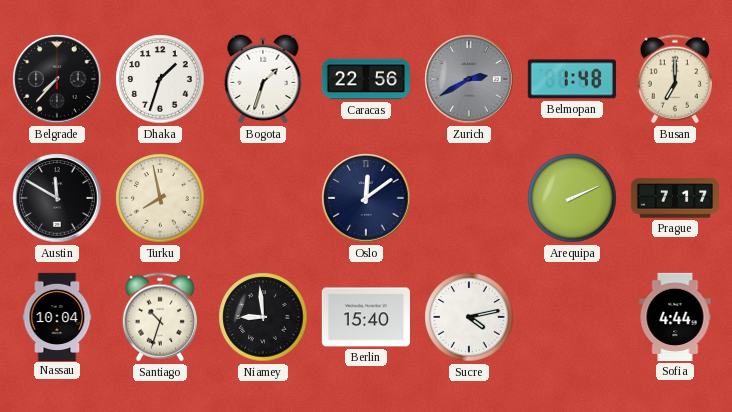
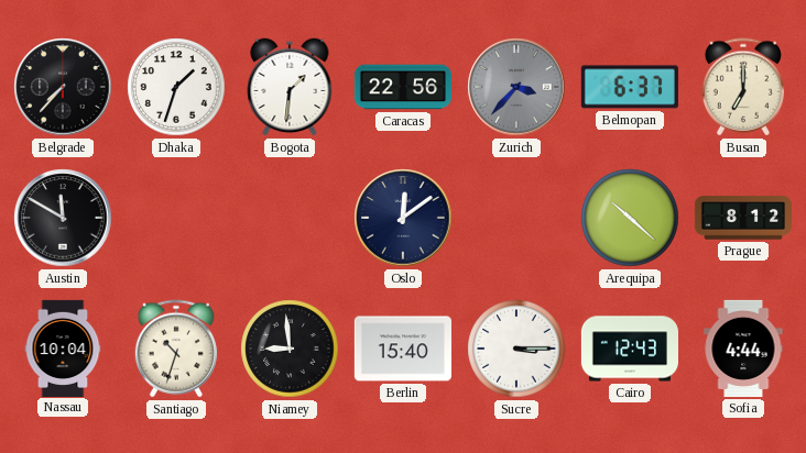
Bogota: 1:33 -> 1:31
Zurich: 2:40 -> 3:37
Belmopan: 1:48 -> 6:37
Turku: 7:58 -> none
Arequipa: 2:11 -> 10:22
Prague: 7:17 -> 8:12
Sucre: 4:13 -> 3:15
Cairo: none -> 12:43
